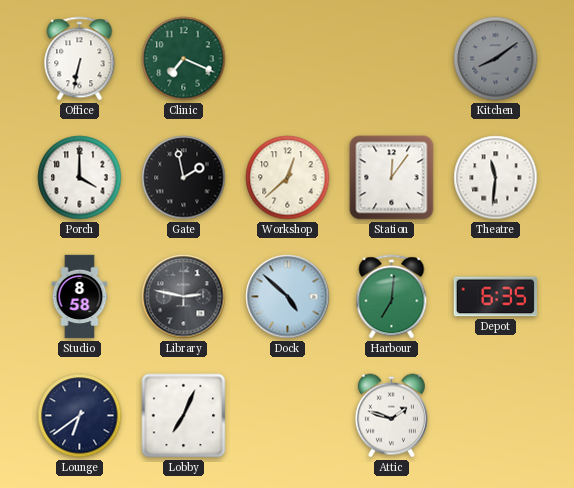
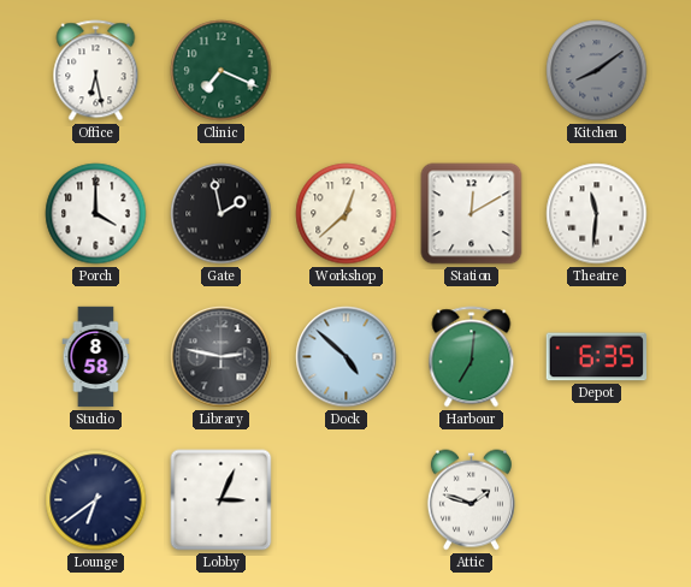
Office: 6:32 -> 6:28
Station: 12:06 -> 12:10
Lobby: 7:04 -> 3:04
